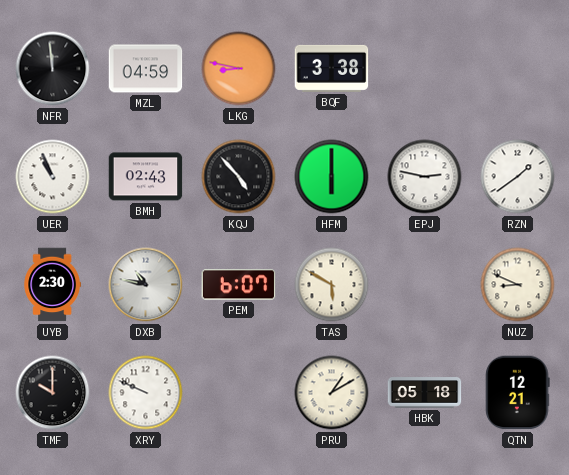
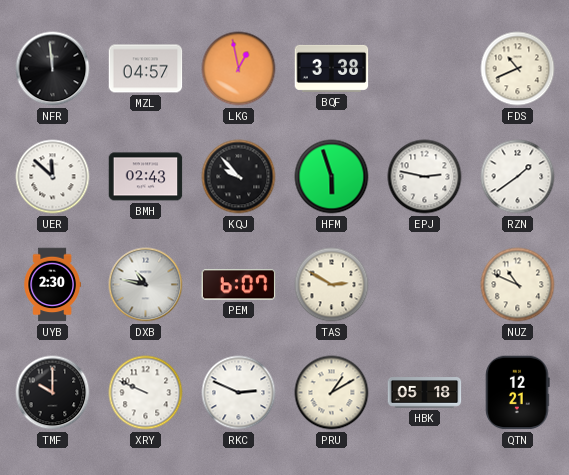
MZL: 04:59 -> 04:57
LKG: 8:47 -> 12:58
FDS: none -> 10:41
UER: 10:56 -> 11:52
KQJ: 4:53 -> 9:53
HFM: 6:00 -> 5:57
TAS: 5:50 -> 2:50
NUZ: 8:49 -> 10:49
RKC: none -> 2:49
